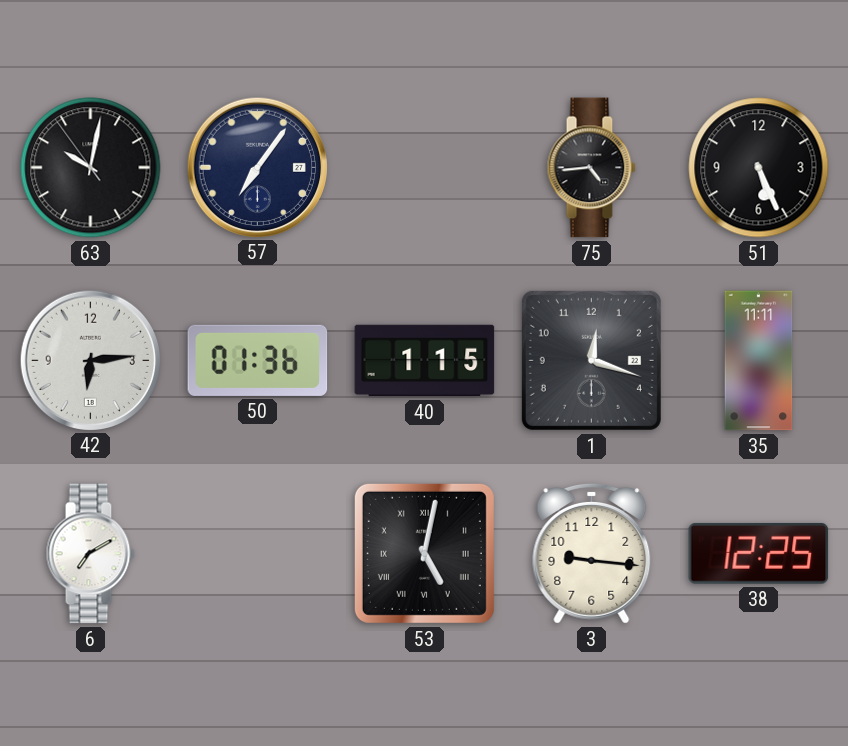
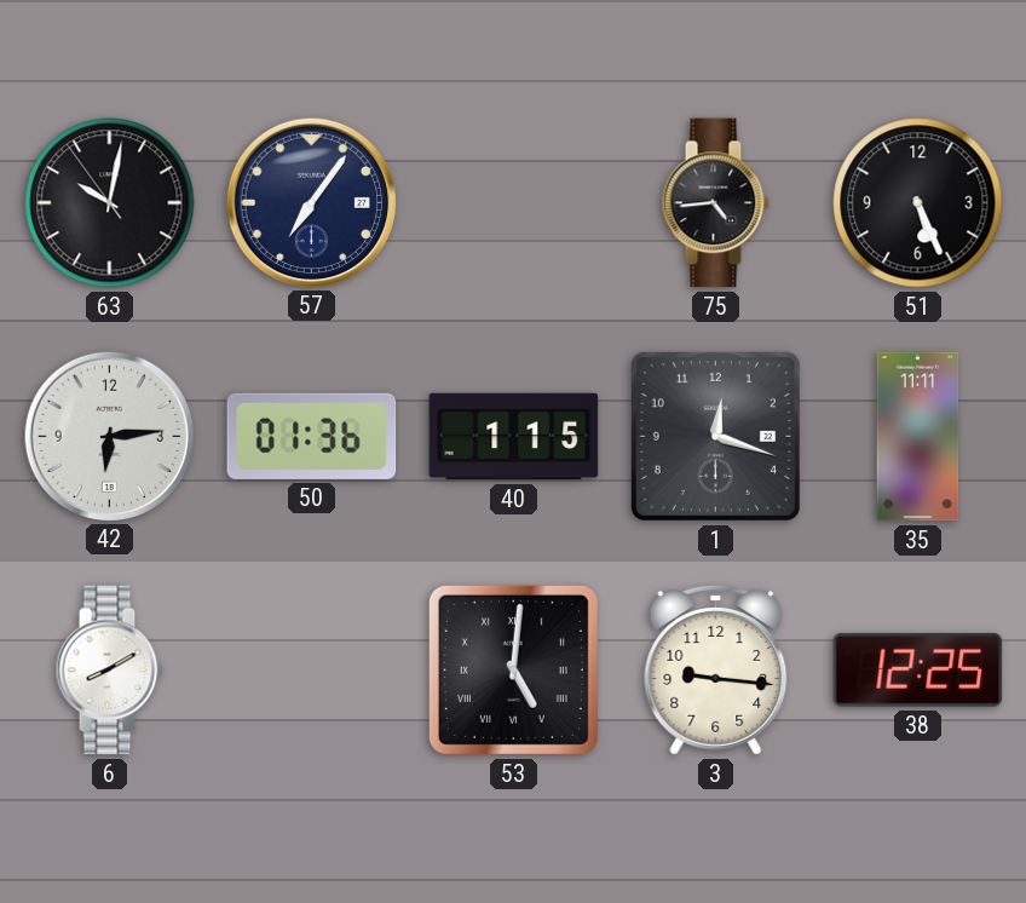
6: 7:10 -> 8:10
53: 5:02 -> 5:01
